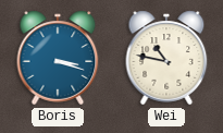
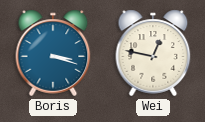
Wei: 10:47 -> 12:47
